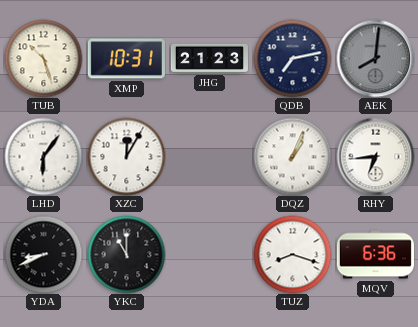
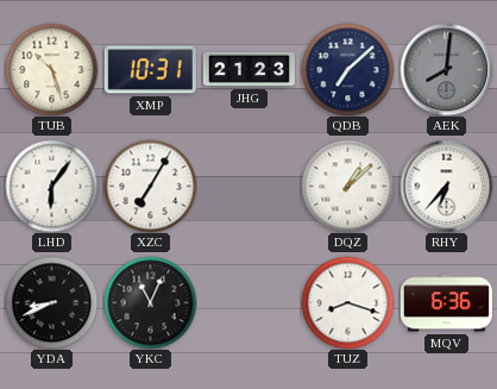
QDB: 7:13 -> 7:08
XZC: 12:05 -> 7:05
DQZ: 1:04 -> 1:08
RHY: 6:44 -> 6:37
YKC: 11:00 -> 11:04
